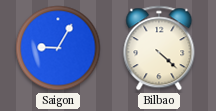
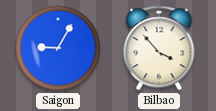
Bilbao: 4:22 -> 3:53
